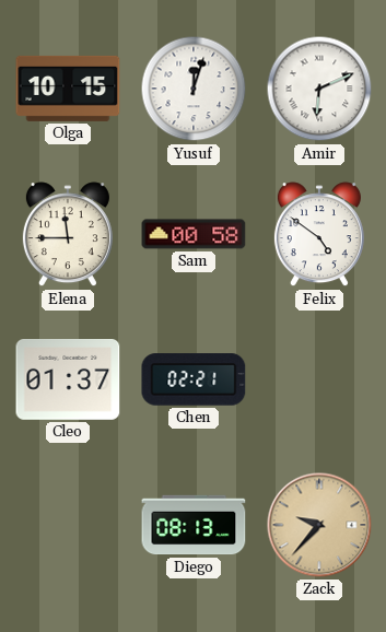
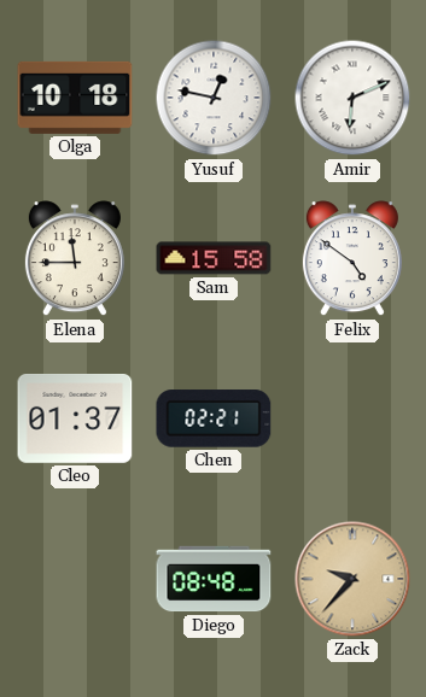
Olga: 10:15 -> 10:18
Yusuf: 12:03 -> 12:47
Sam: 00:58 -> 15:58
Diego: 08:13 -> 08:48
